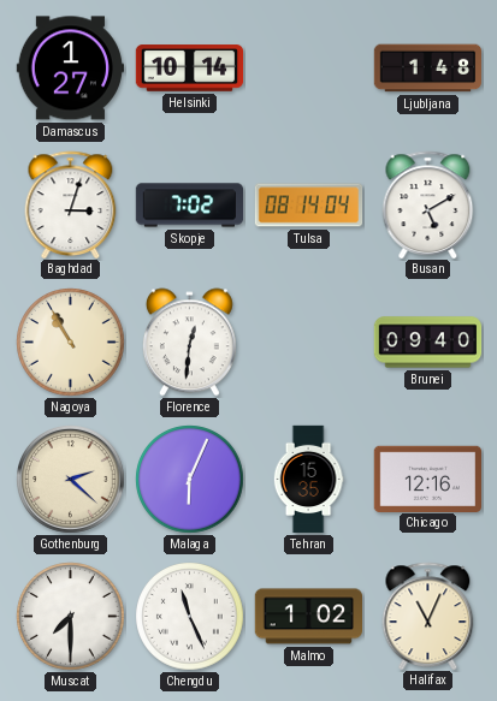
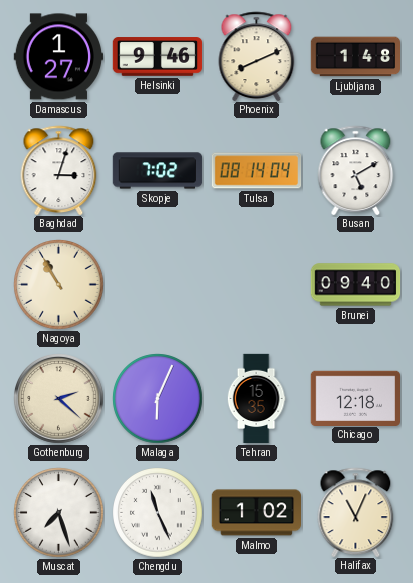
Helsinki: 10:14 -> 9:46
Phoenix: none -> 8:11
Florence: 12:31 -> none
Chicago: 12:16 -> 12:18
Muscat: 7:30 -> 7:27
